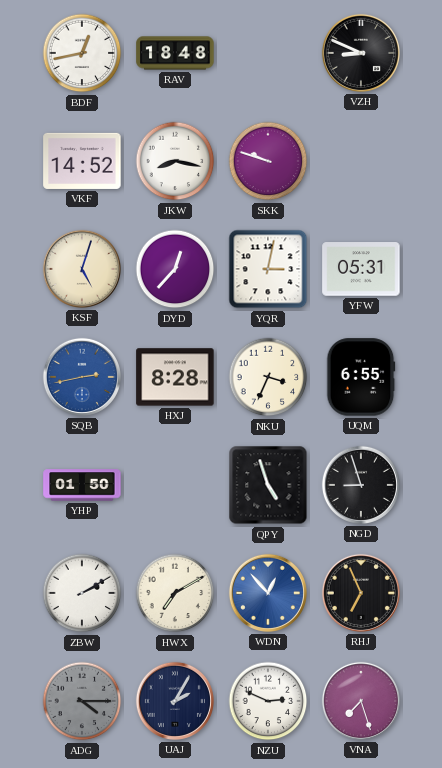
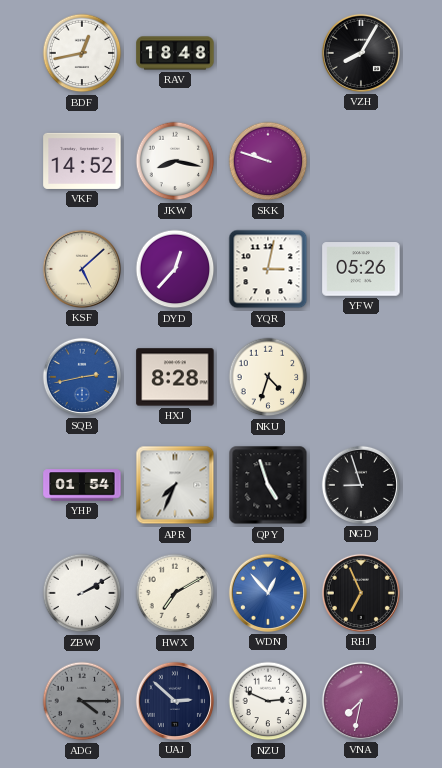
VZH: 8:49 -> 8:05
KSF: 5:03 -> 5:08
YFW: 05:31 -> 05:26
NKU: 3:34 -> 4:33
UQM: 6:55 -> none
YHP: 01:50 -> 01:54
APR: none -> 7:34
UAJ: 2:05 -> 2:52
VNA: 7:27 -> 7:32
